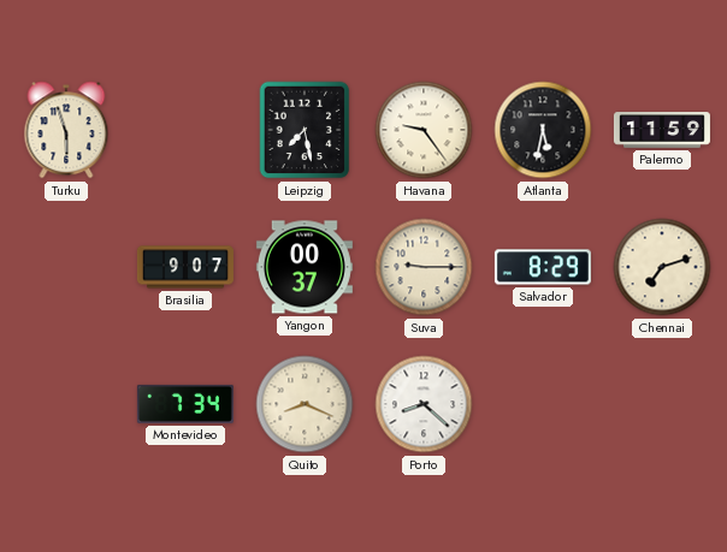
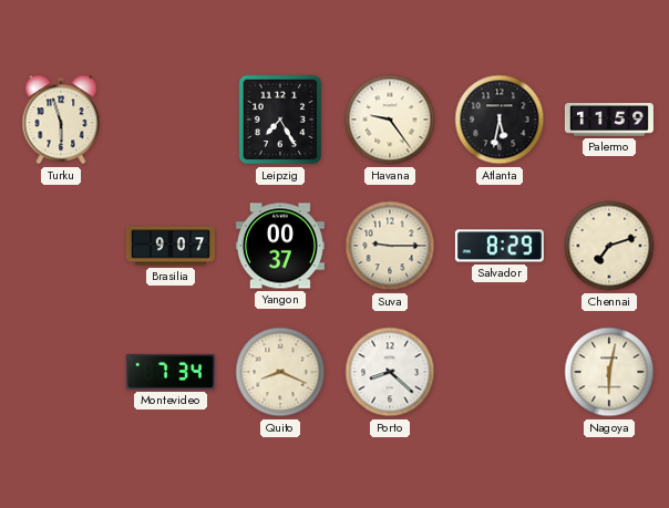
Leipzig: 7:28 -> 7:25
Nagoya: none -> 6:02
